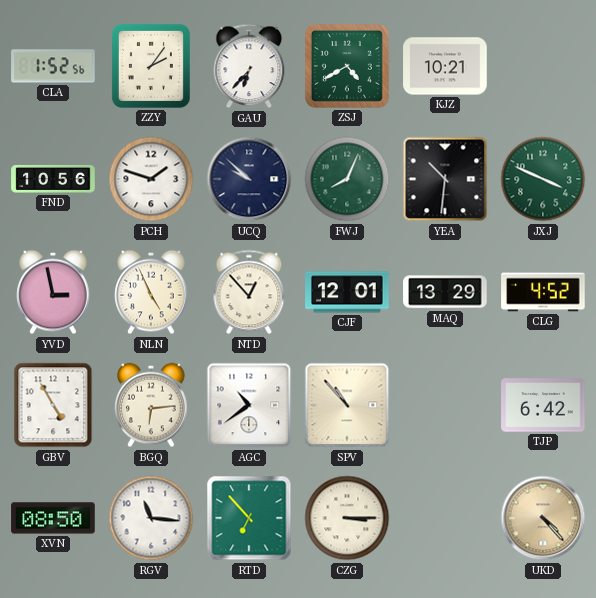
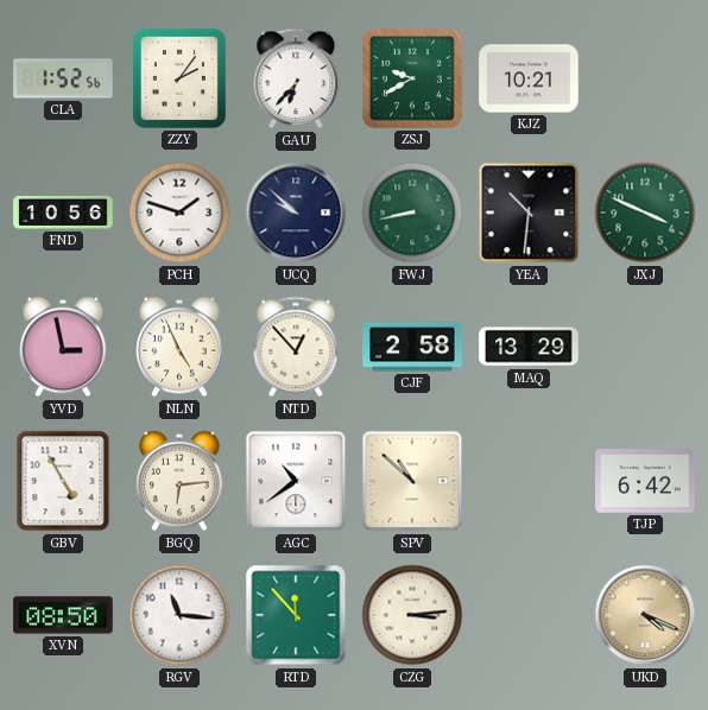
ZSJ: 4:40 -> 9:40
FWJ: 8:04 -> 8:43
CJF: 12:01 -> 2:58
CLG: 4:52 -> none
SPV: 10:53 -> 10:52
RTD: 6:53 -> 11:53
CZG: 3:15 -> 3:14
UKD: 4:23 -> 4:19
